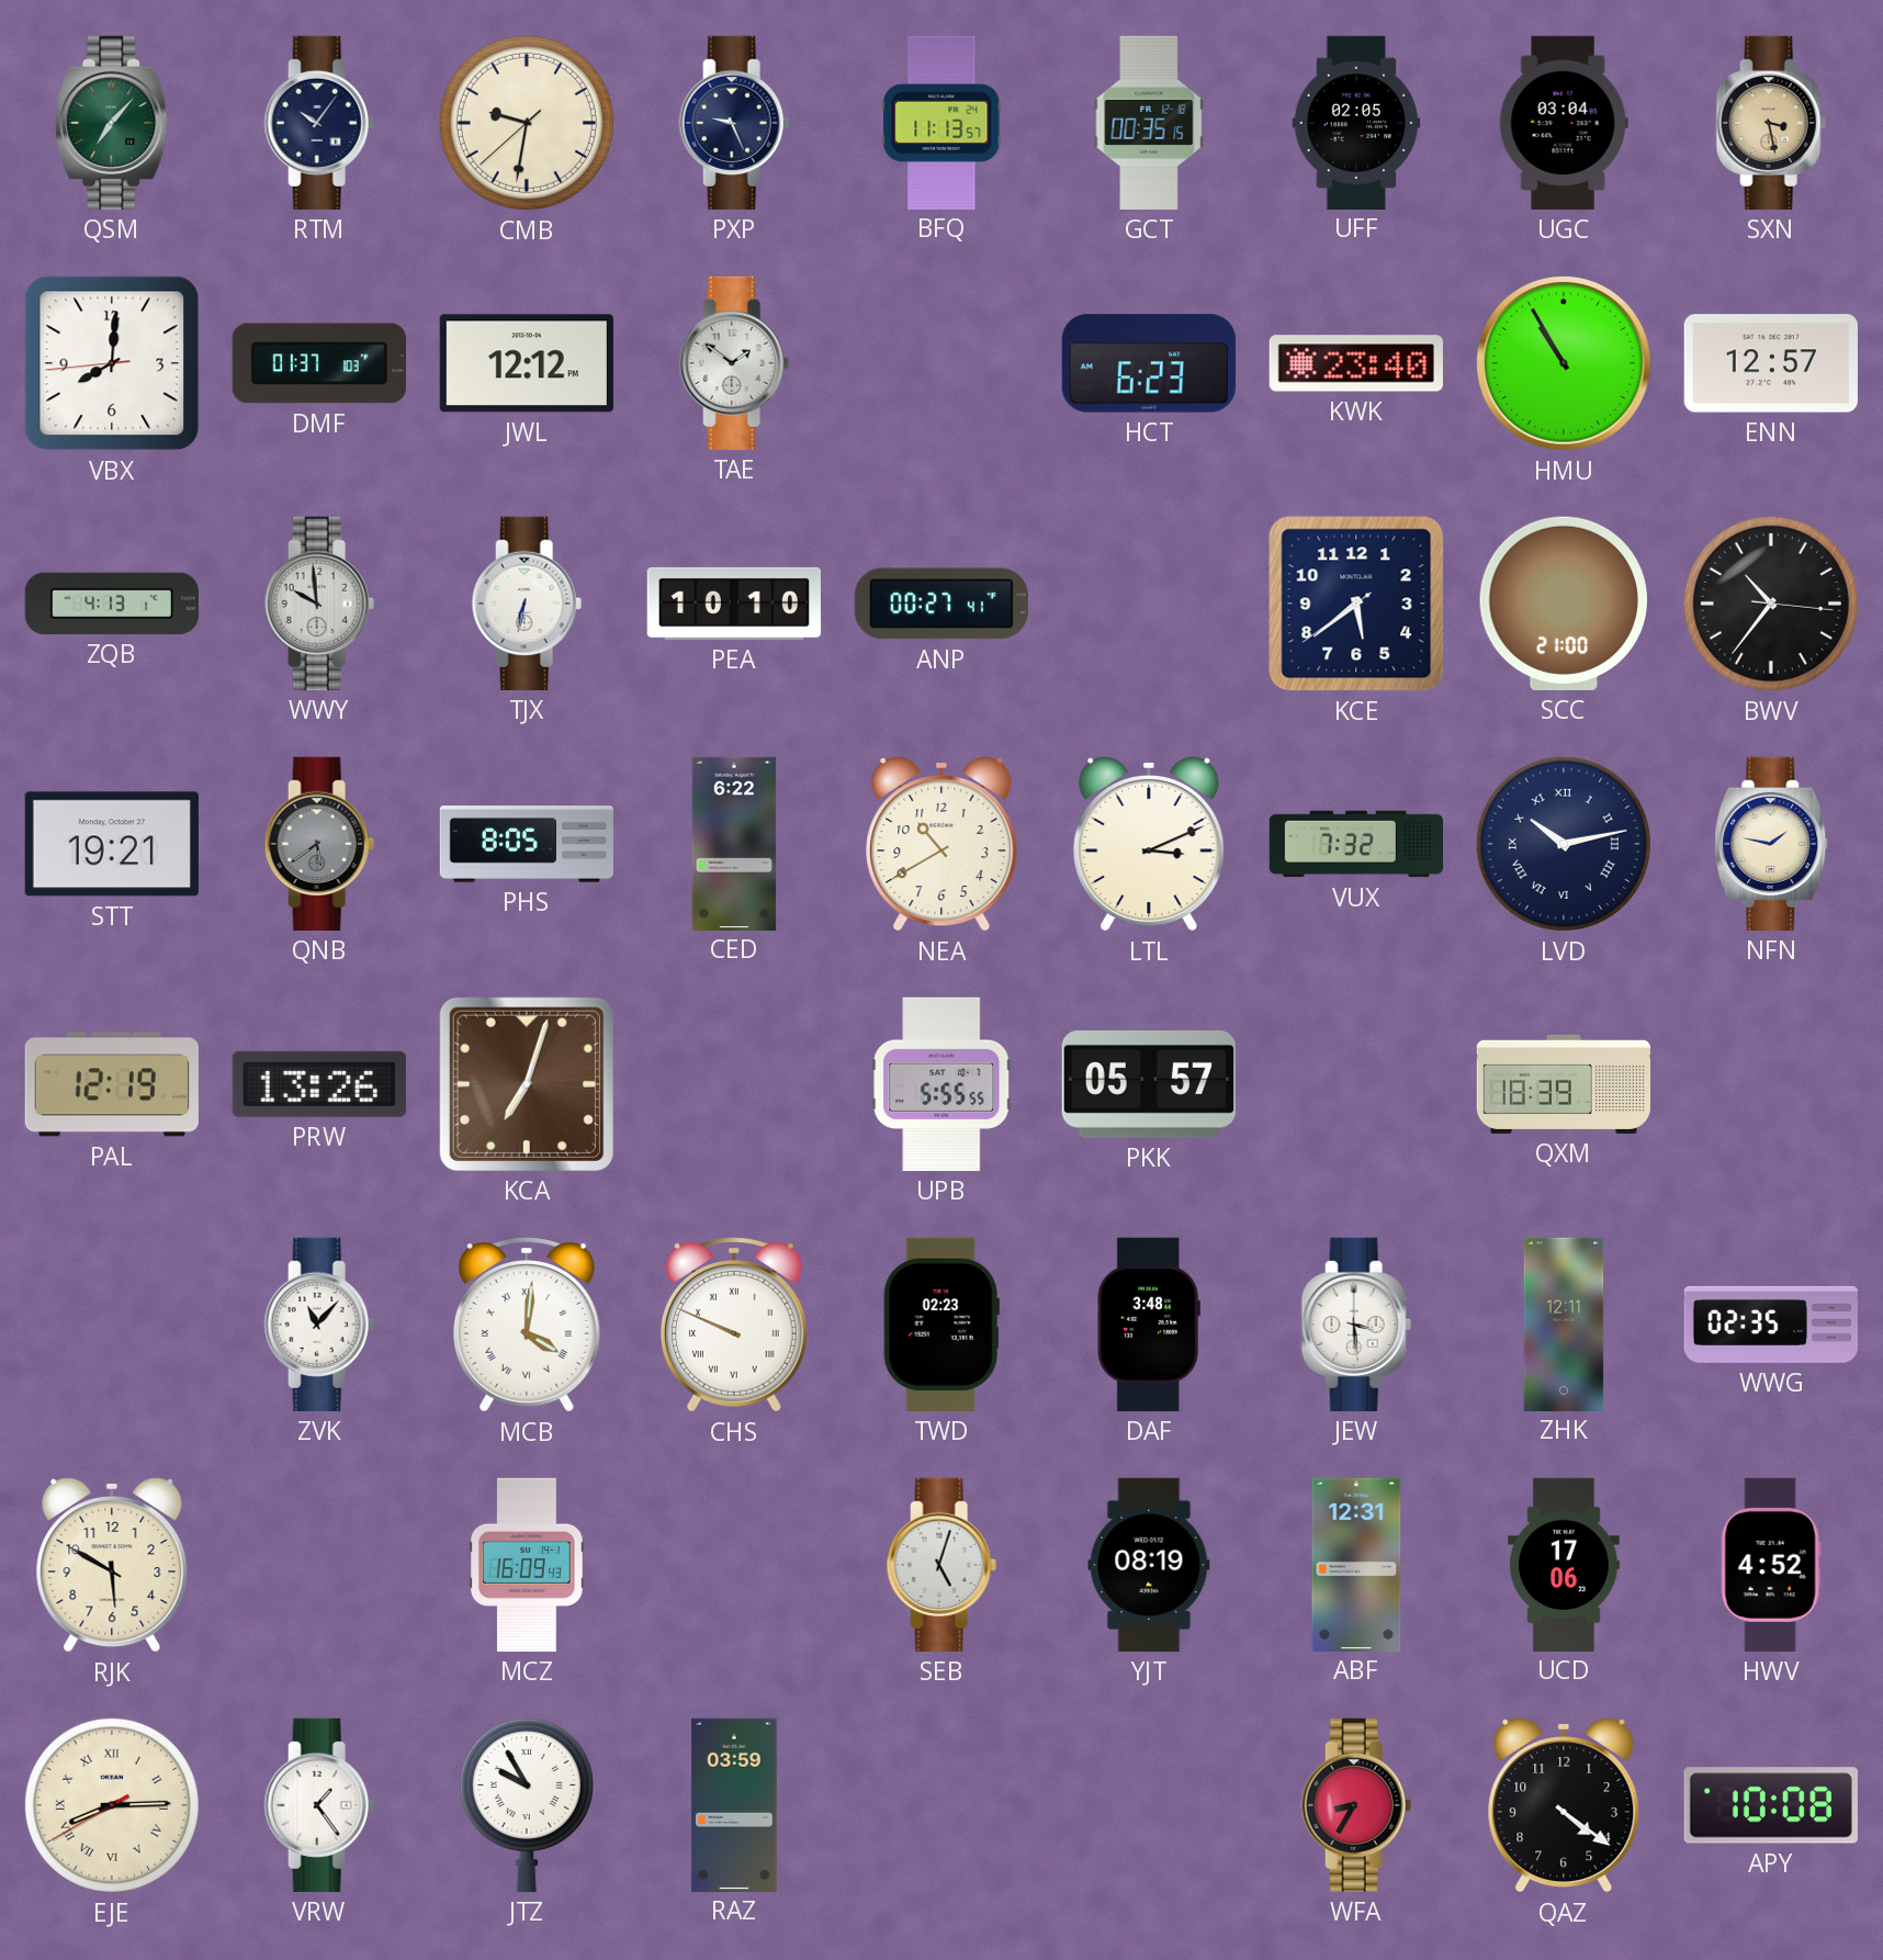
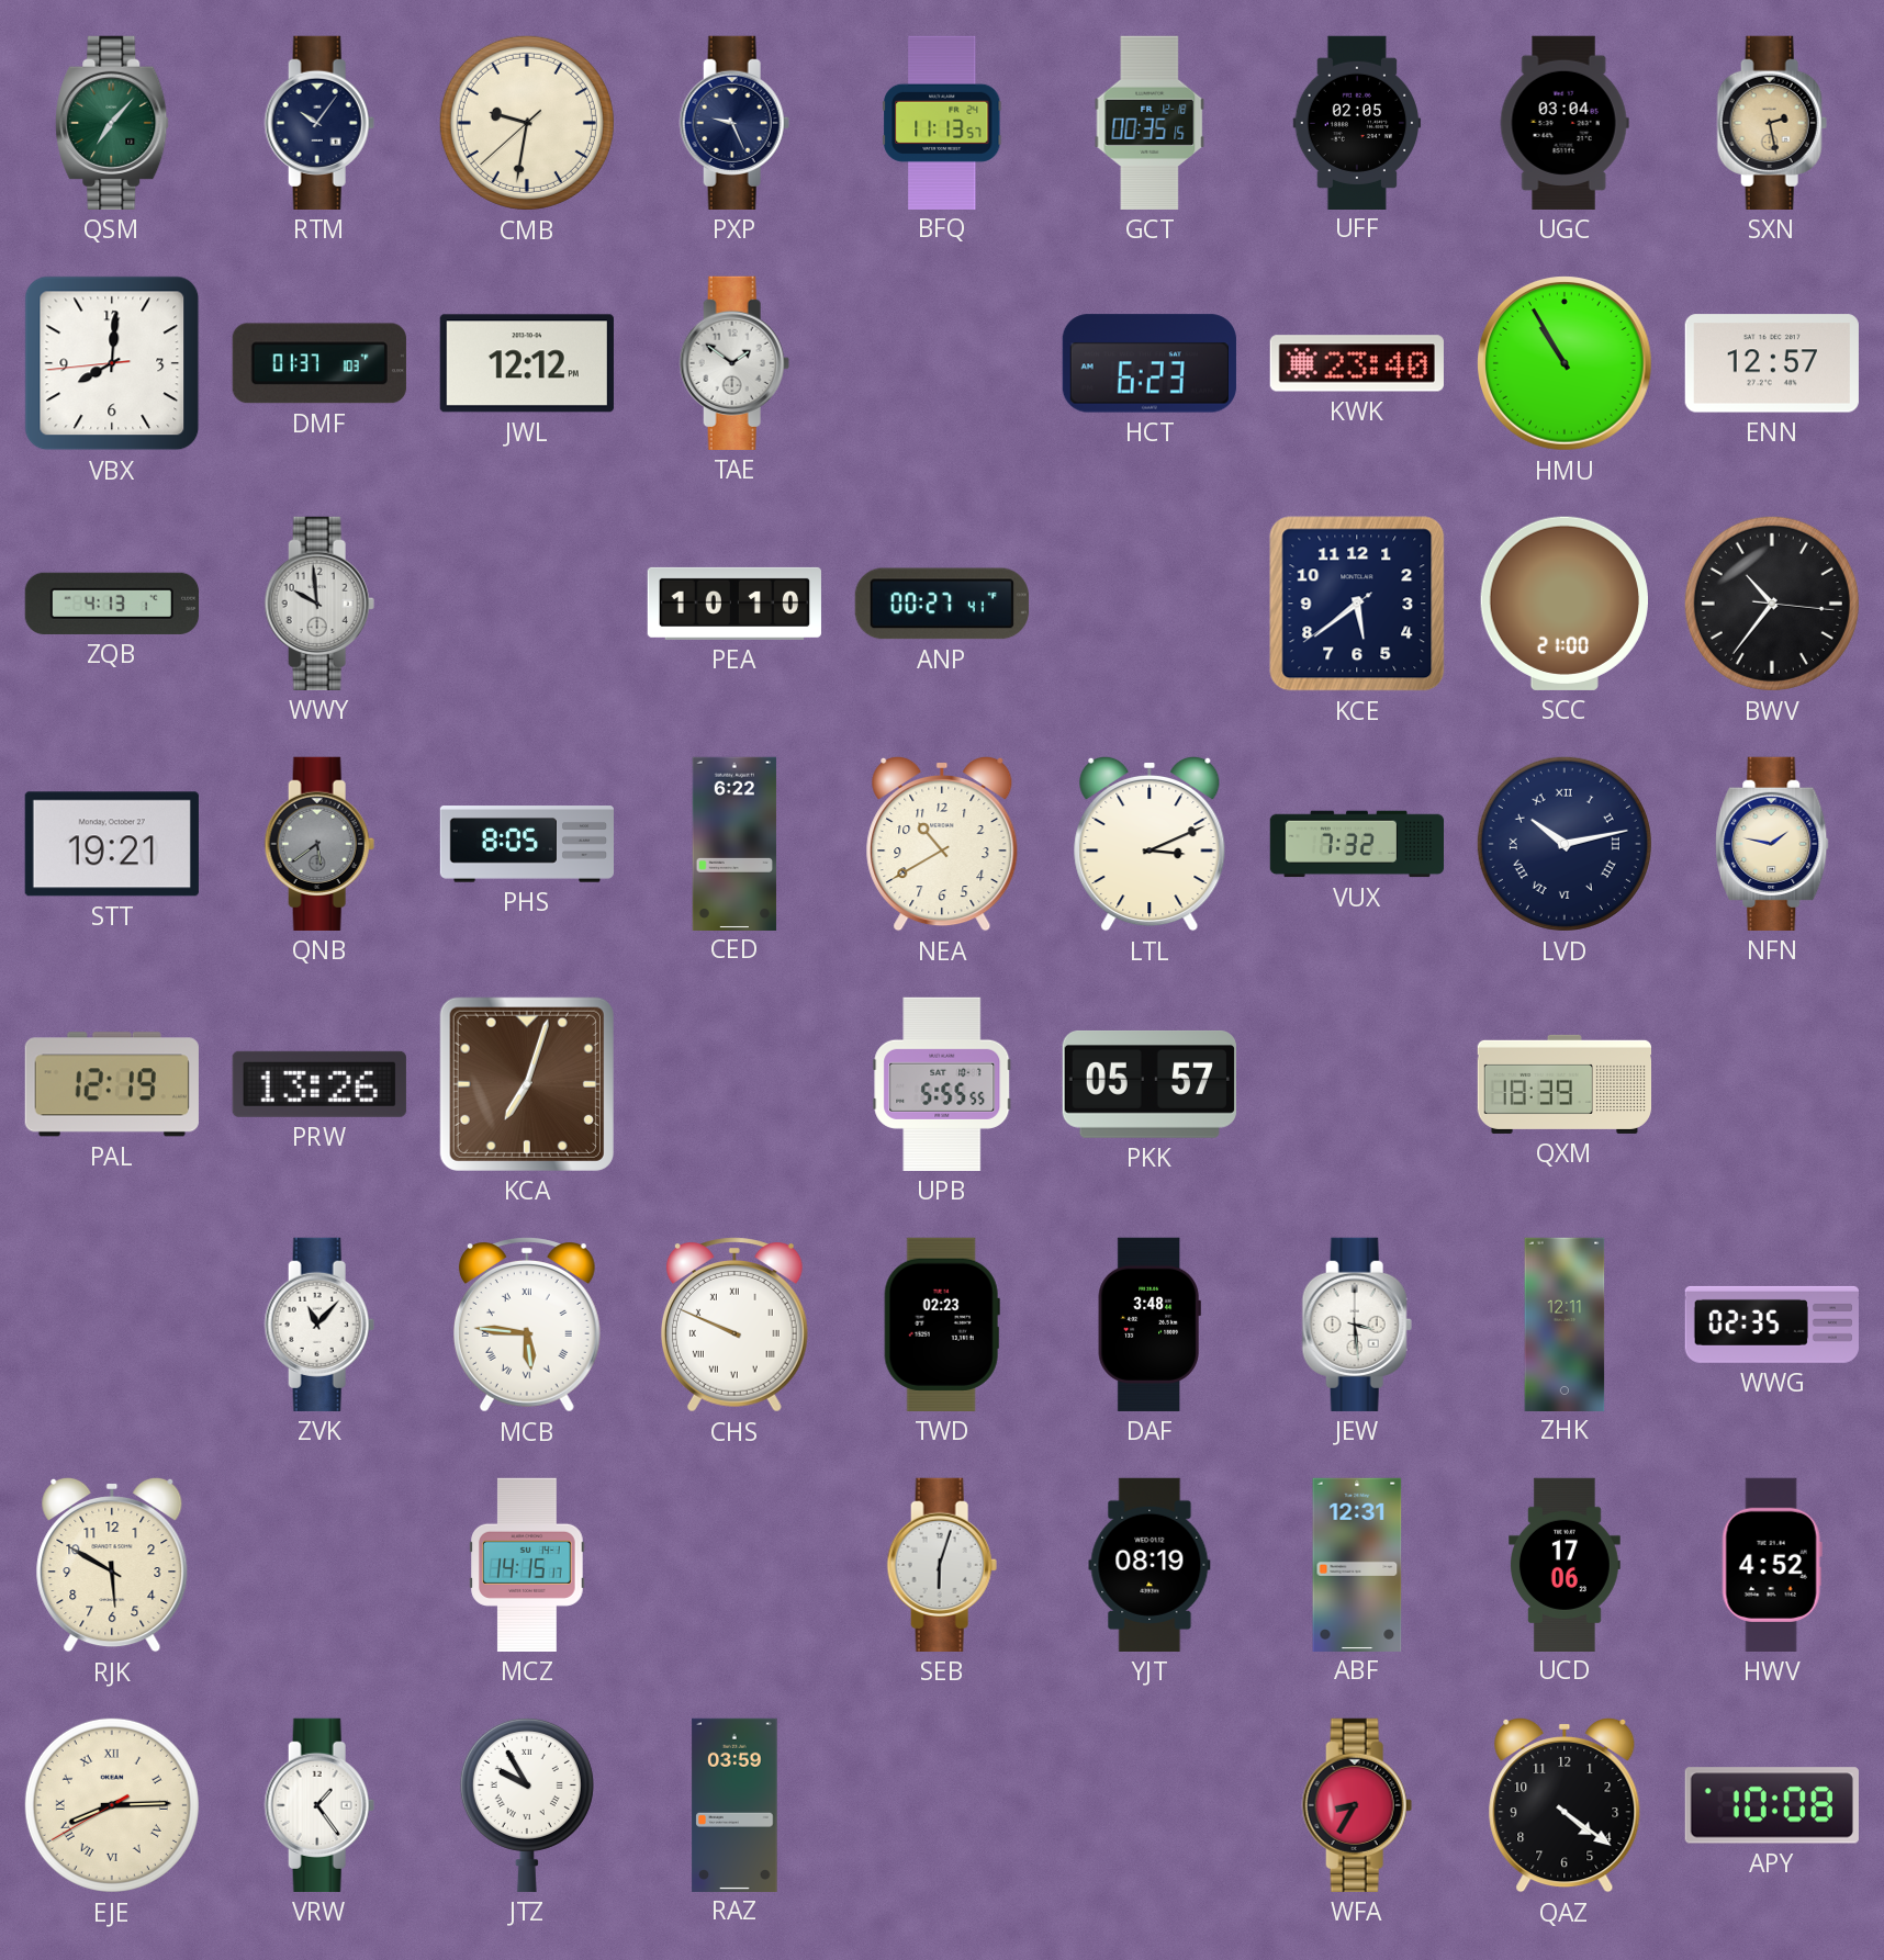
SXN: 3:28 -> 2:28
TJX: 6:32 -> none
MCB: 4:01 -> 5:46
MCZ: 16:09 -> 14:15
SEB: 5:03 -> 6:03
